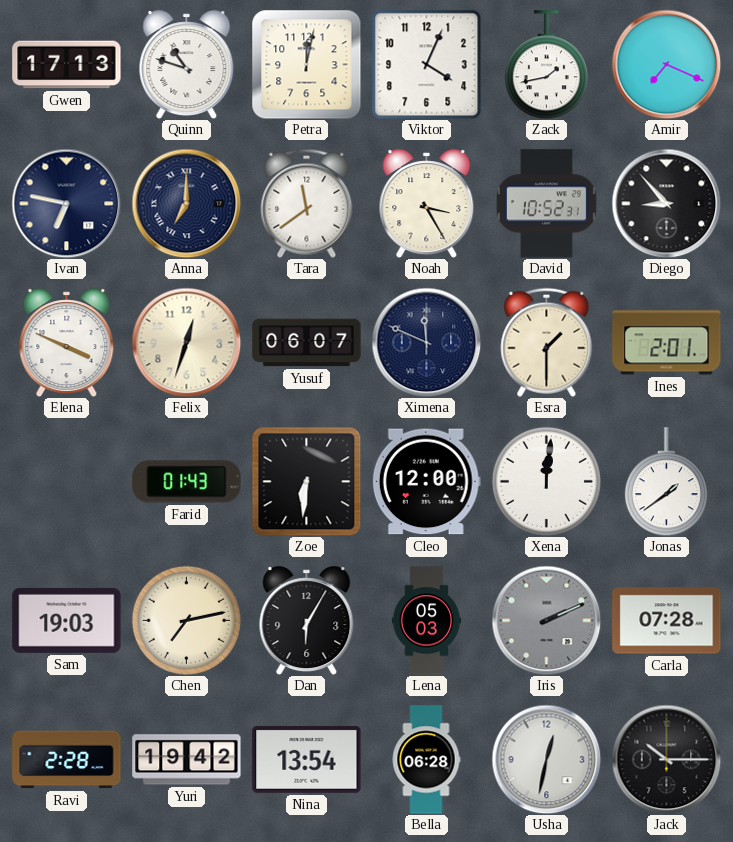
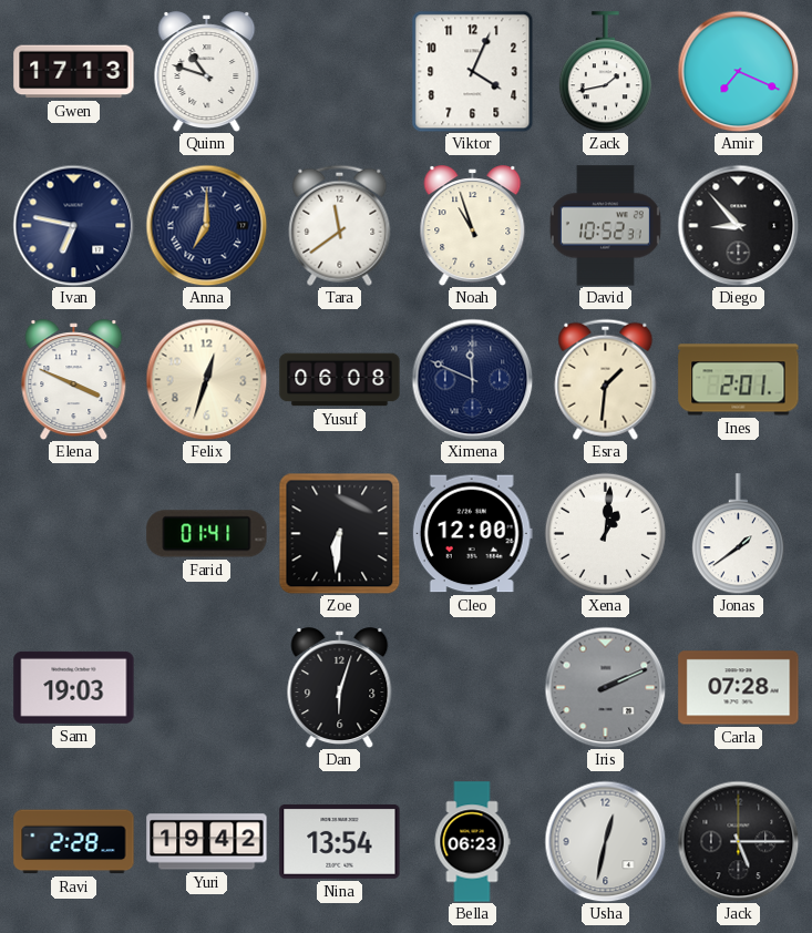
Petra: 12:02 -> none
Noah: 3:25 -> 10:57
Yusuf: 06:07 -> 06:08
Esra: 1:30 -> 1:31
Farid: 01:43 -> 01:41
Xena: 12:01 -> 1:01
Chen: 7:13 -> none
Dan: 6:05 -> 6:03
Lena: 05:03 -> none
Bella: 06:28 -> 06:23
Jack: 10:15 -> 5:15
